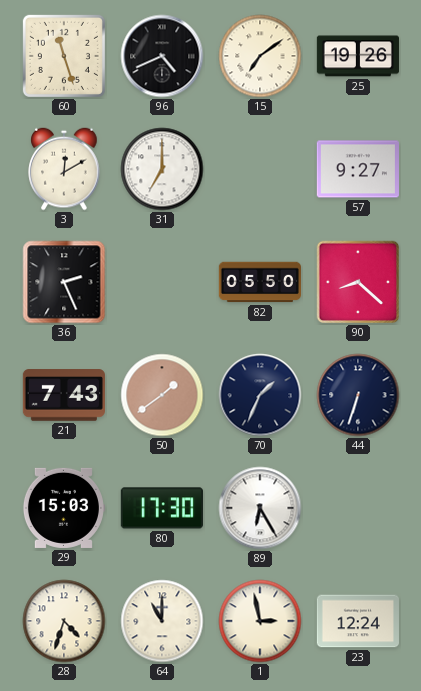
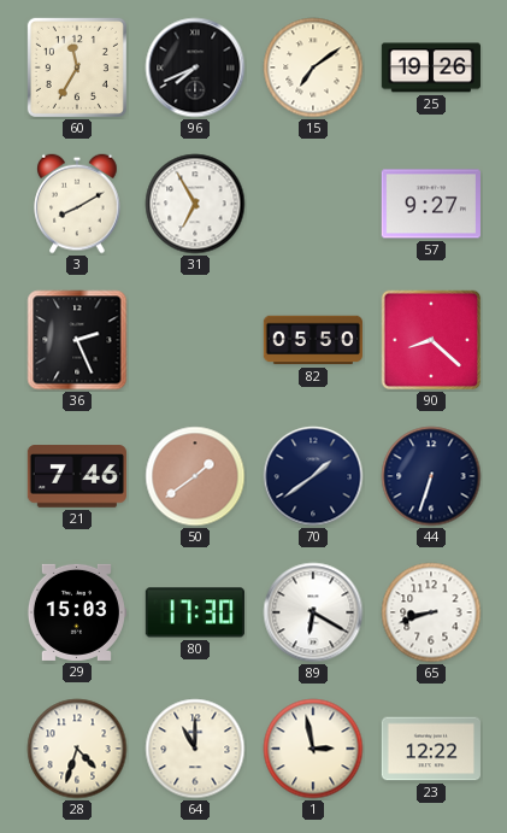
60: 11:27 -> 11:35
96: 4:41 -> 7:41
3: 12:10 -> 8:10
31: 7:00 -> 6:55
21: 7:43 -> 7:46
70: 1:34 -> 1:39
89: 6:25 -> 6:20
65: none -> 8:42
23: 12:24 -> 12:22
